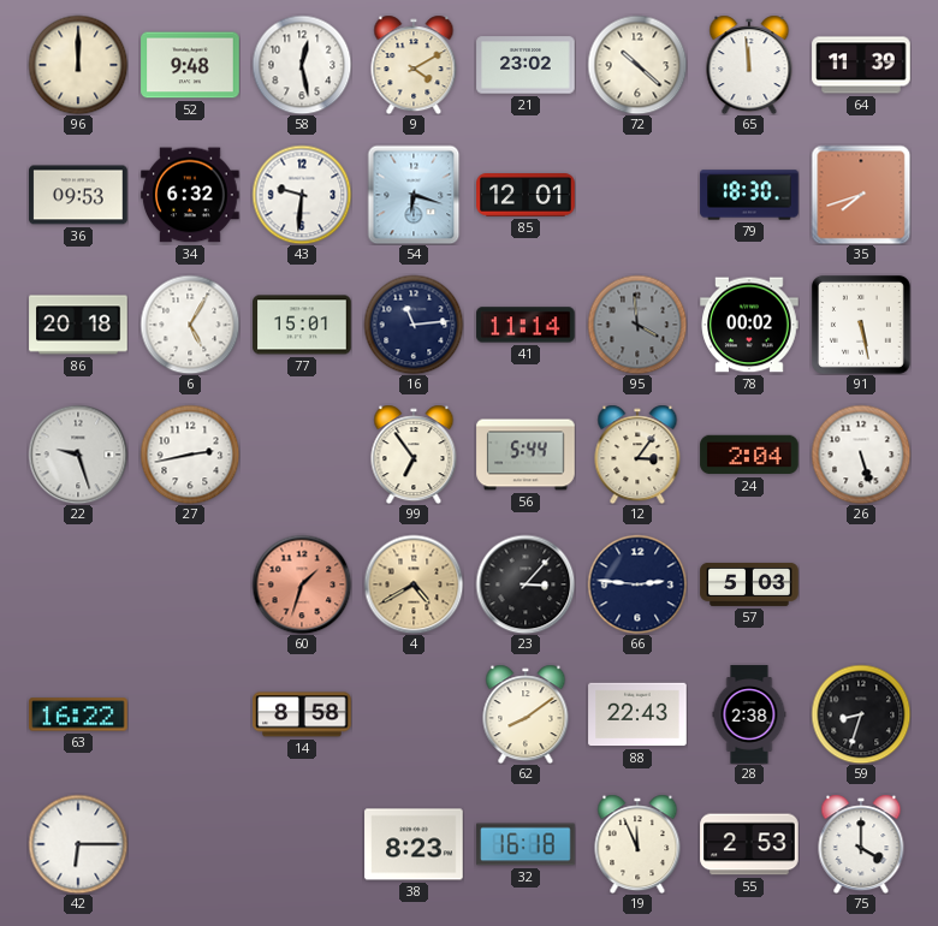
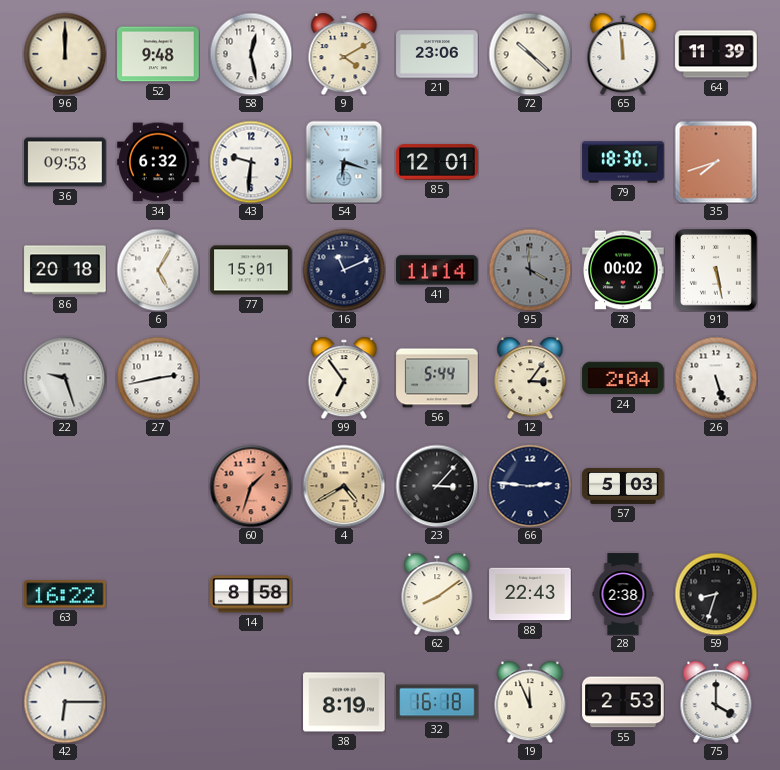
21: 23:02 -> 23:06
16: 11:14 -> 11:11
38: 8:23 -> 8:19
